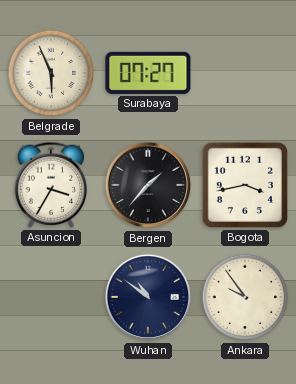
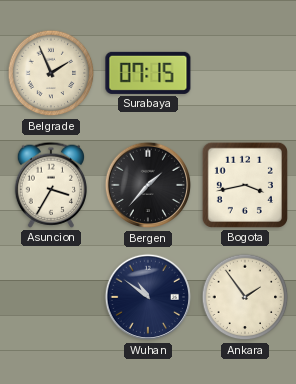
Belgrade: 5:56 -> 1:56
Surabaya: 07:27 -> 07:15
Ankara: 9:54 -> 1:54
